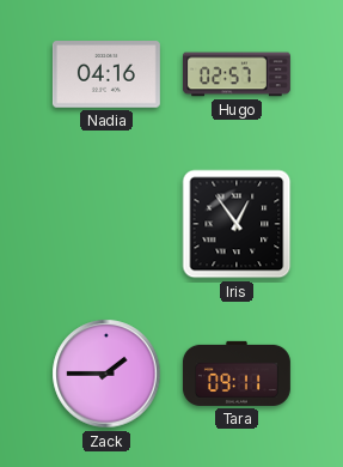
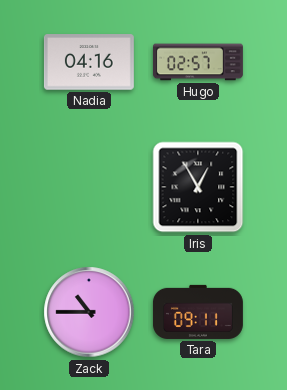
Iris: 12:54 -> 12:55
Zack: 1:45 -> 10:45
